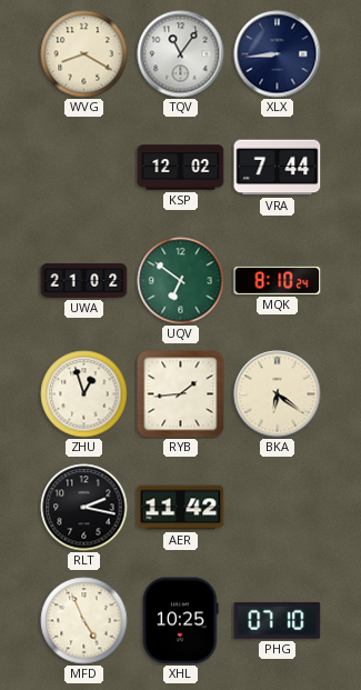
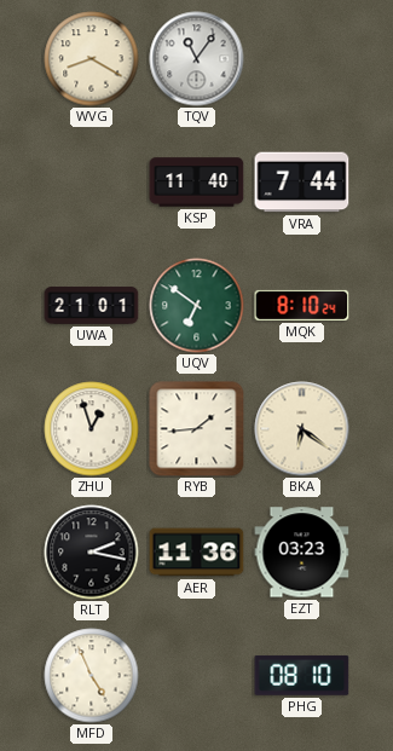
XLX: 8:44 -> none
KSP: 12:02 -> 11:40
UWA: 21:02 -> 21:01
AER: 11:42 -> 11:36
EZT: none -> 03:23
XHL: 10:25 -> none
PHG: 07:10 -> 08:10
